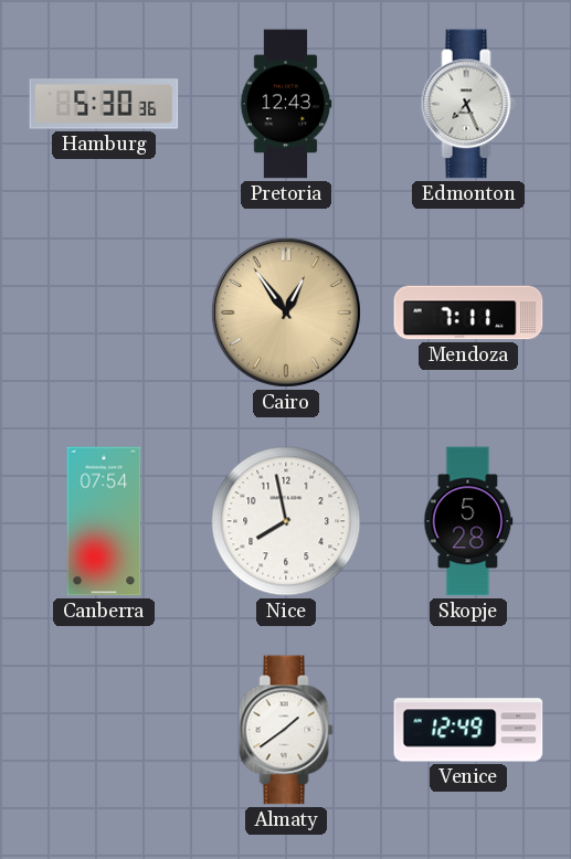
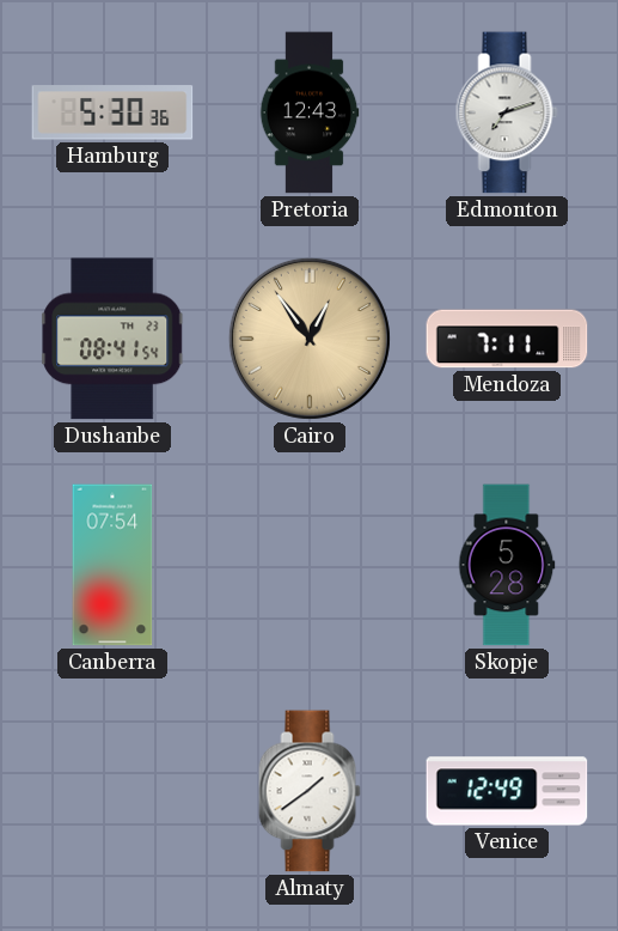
Edmonton: 7:26 -> 7:12
Dushanbe: none -> 08:41
Nice: 7:58 -> none
